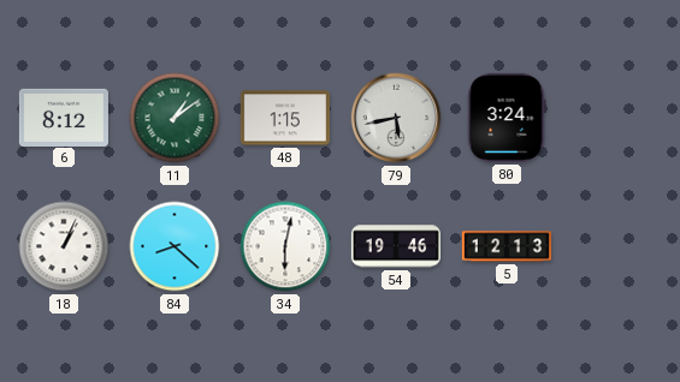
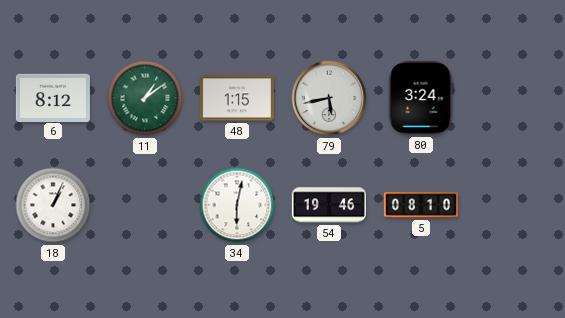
84: 8:22 -> none
5: 12:13 -> 08:10
